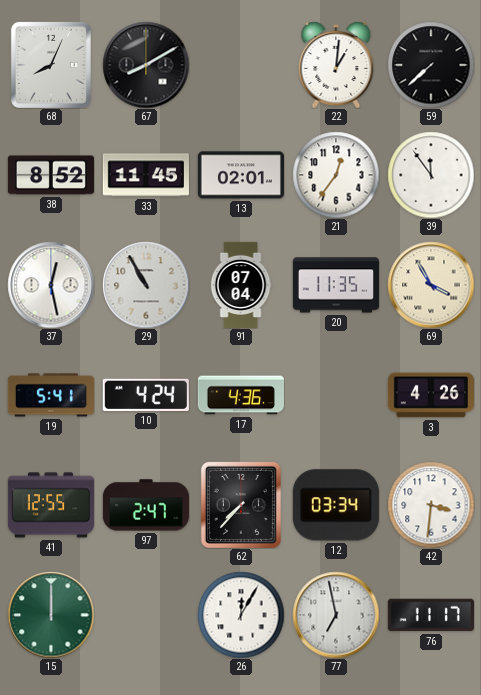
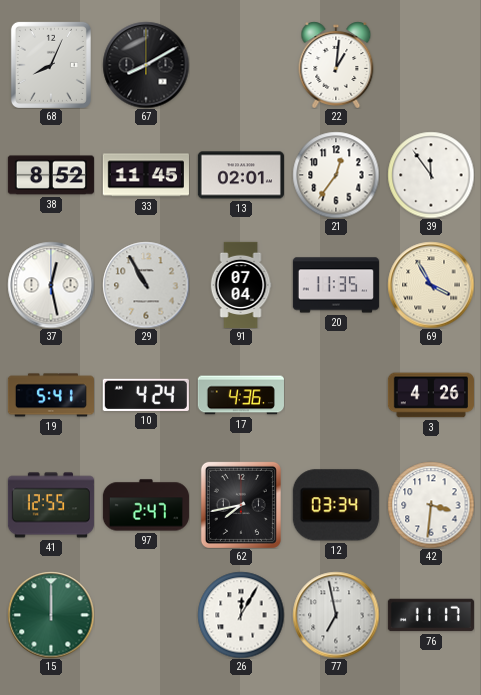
59: 7:38 -> none
62: 7:37 -> 7:43
